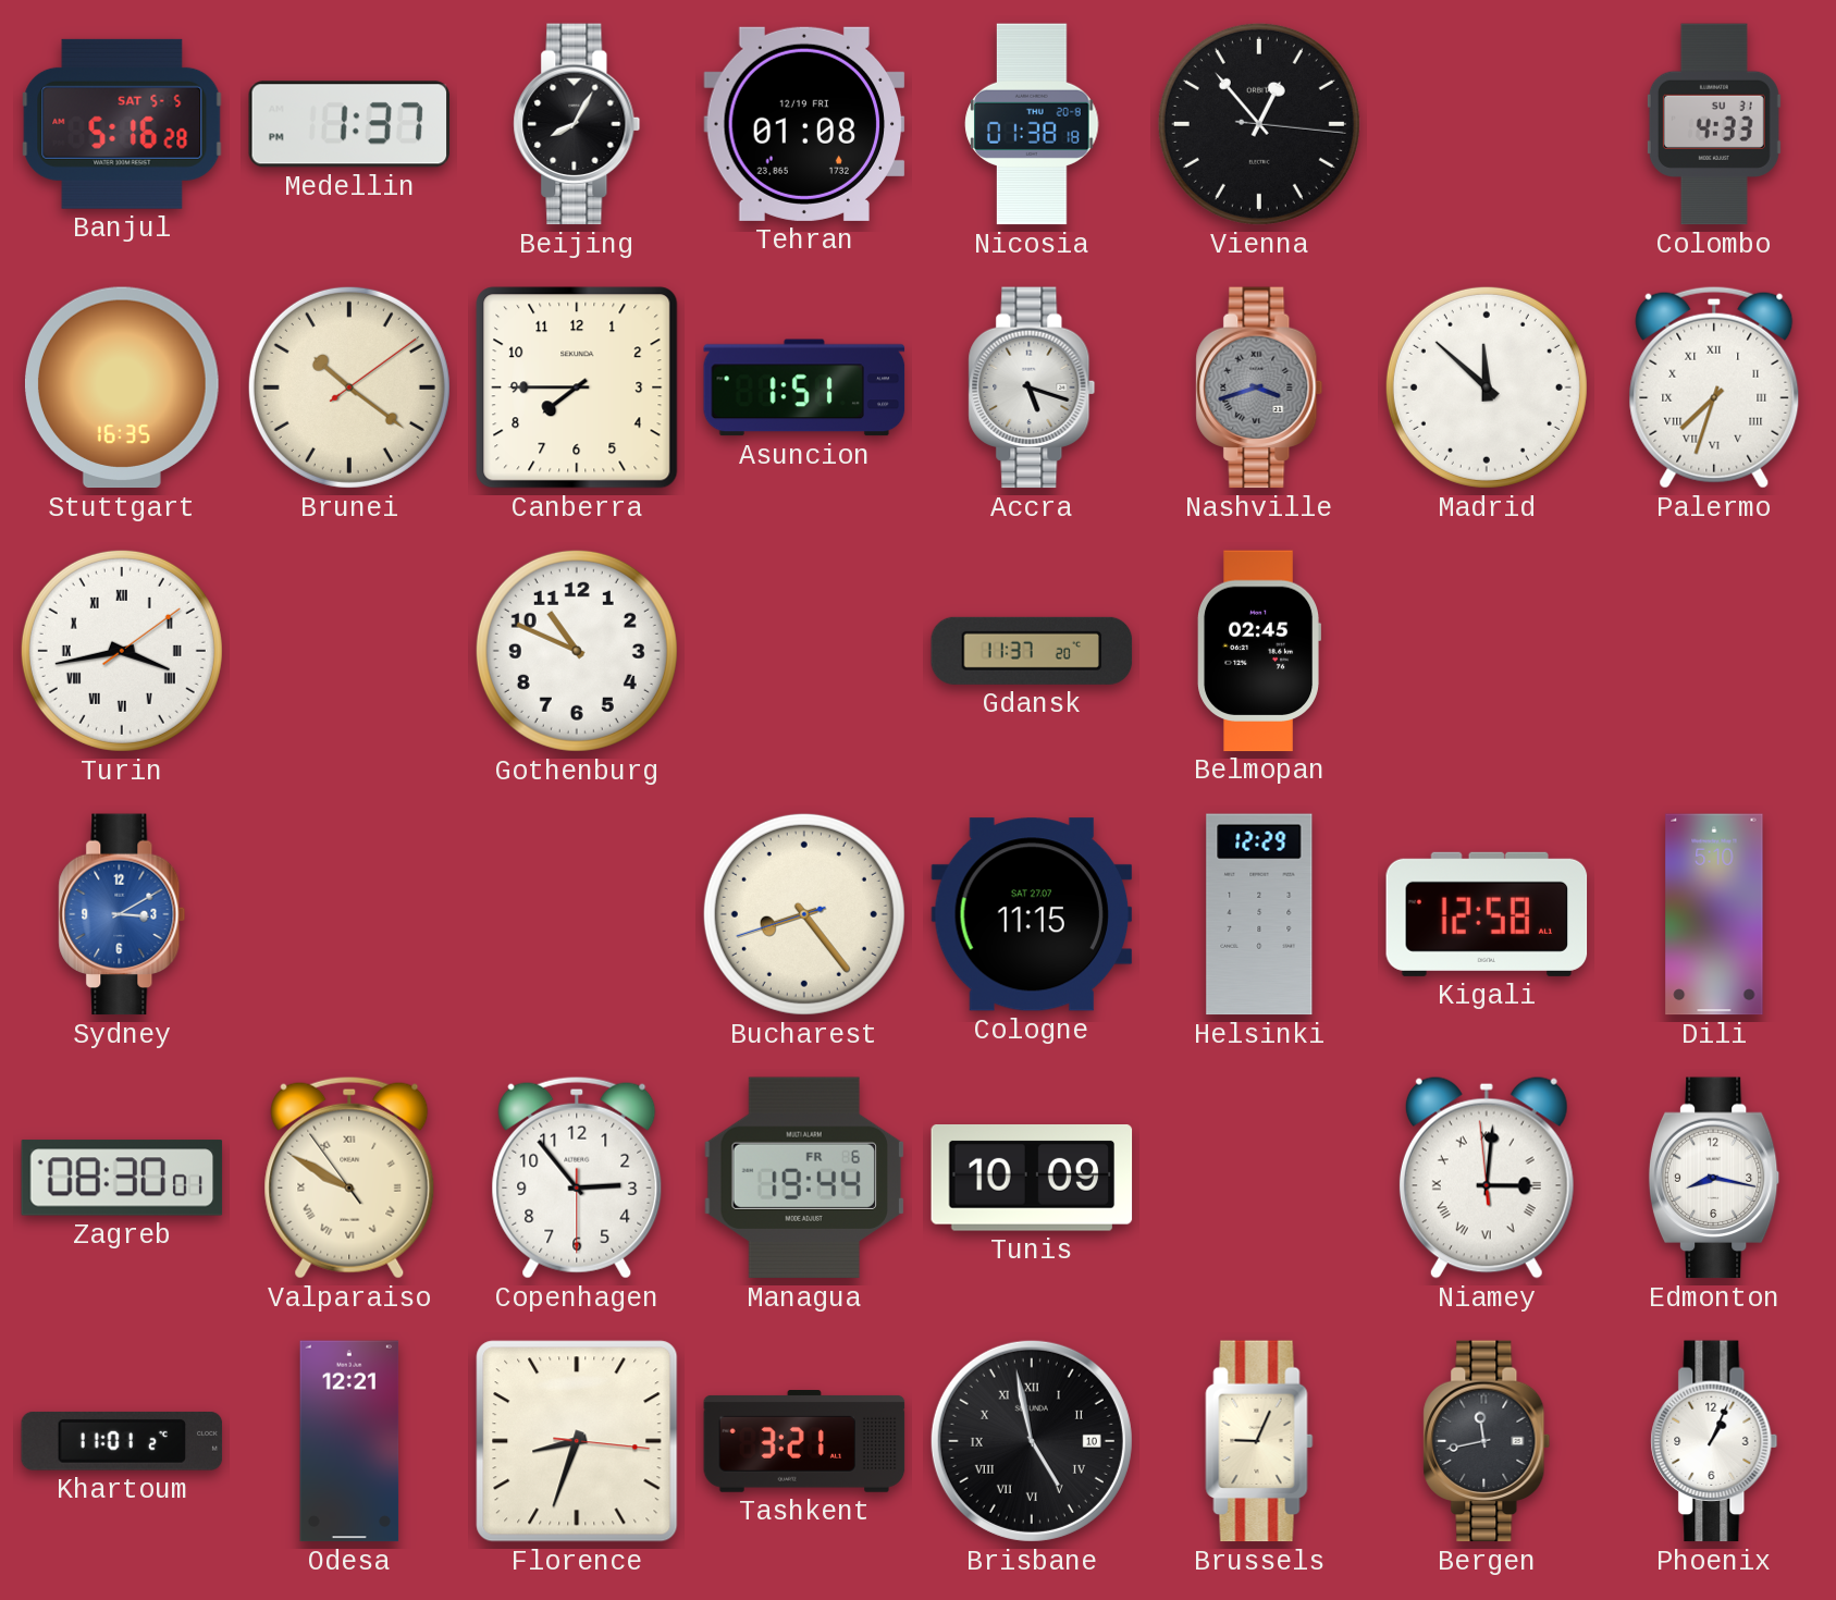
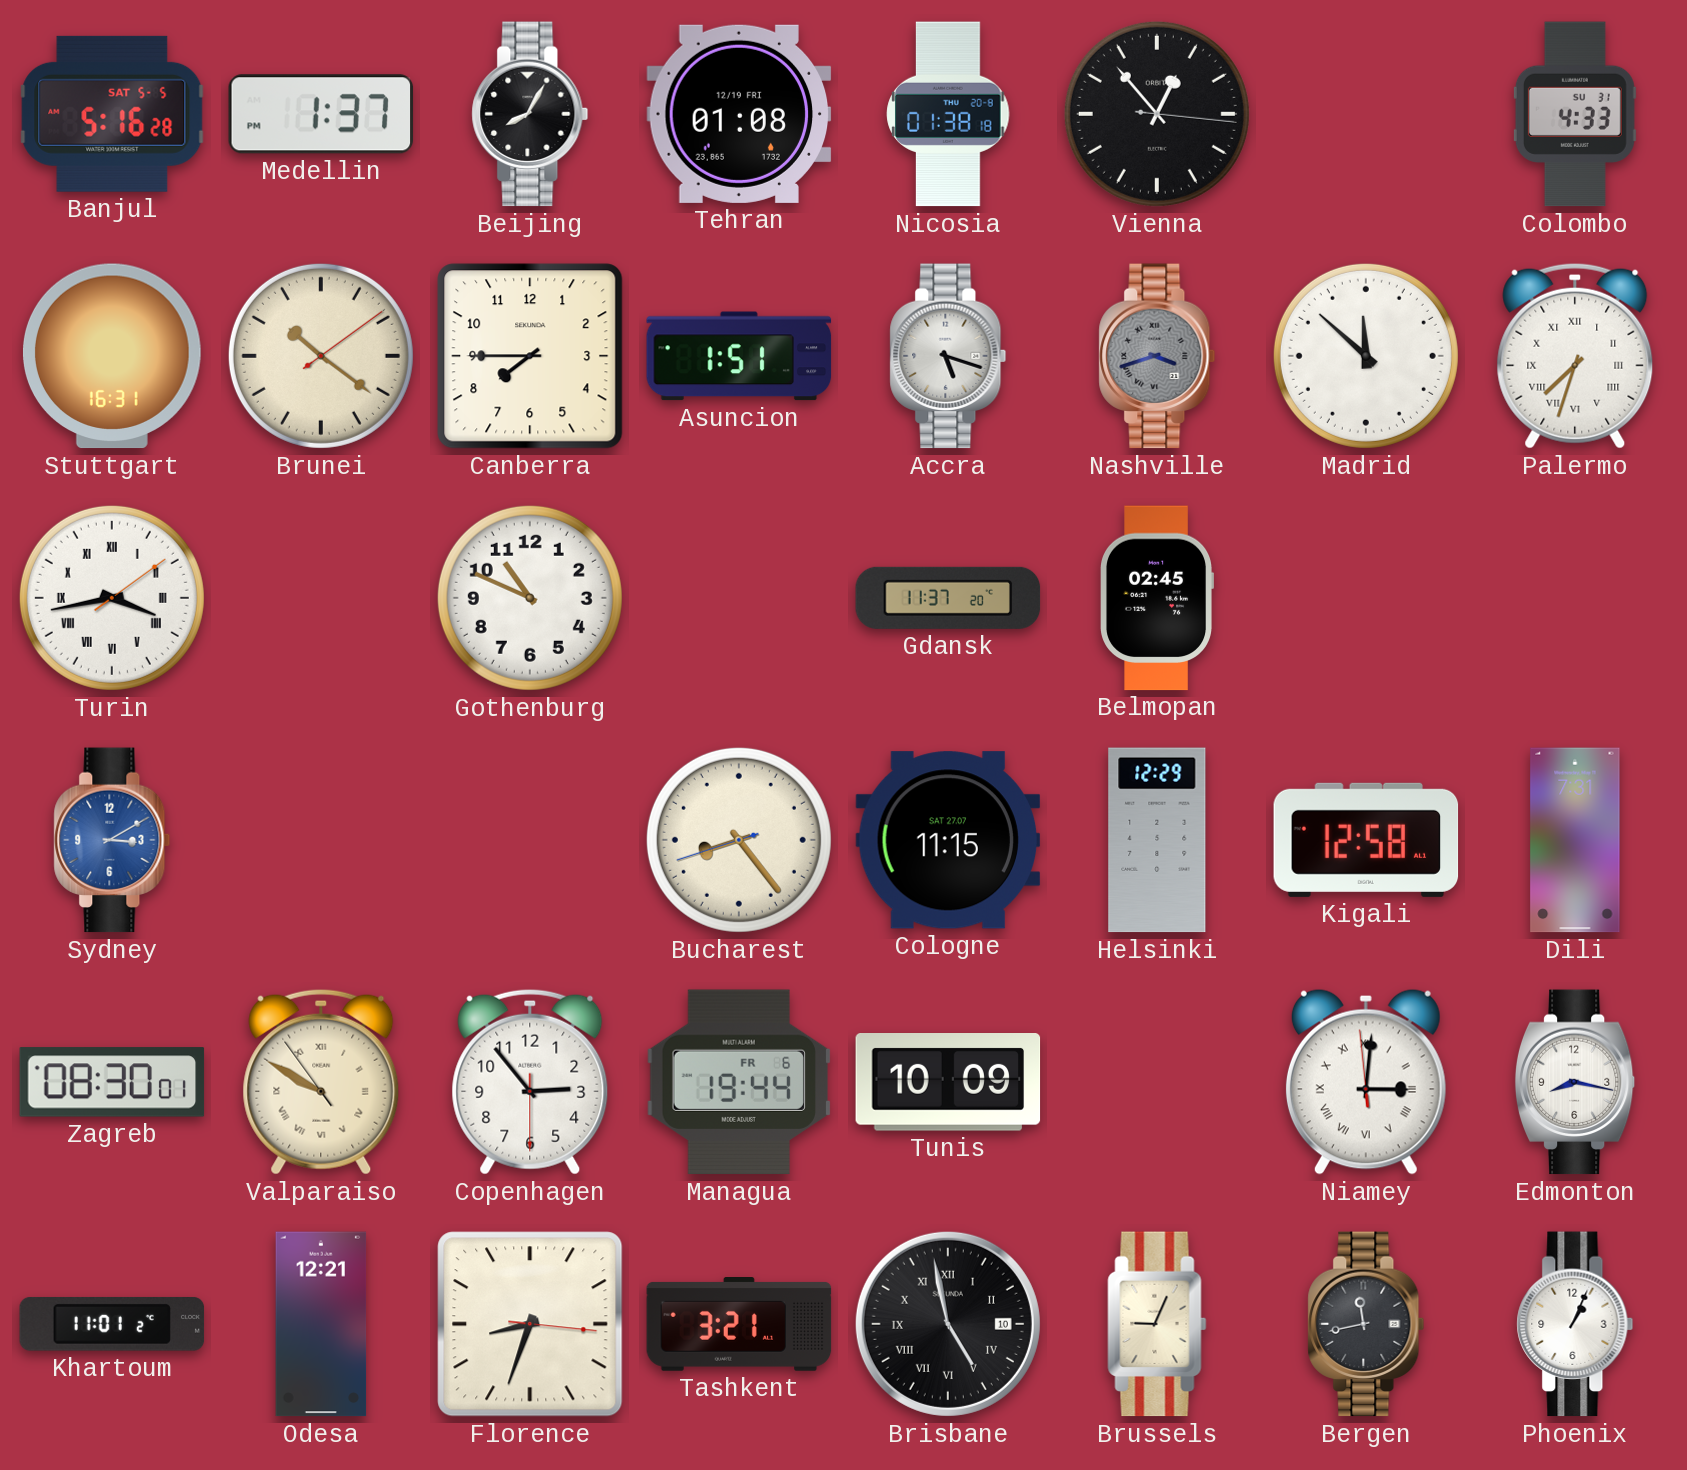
Stuttgart: 16:35 -> 16:31
Dili: 5:10 -> 7:31
